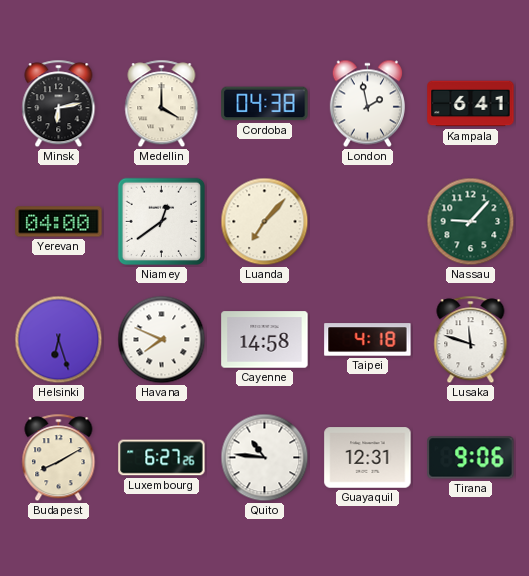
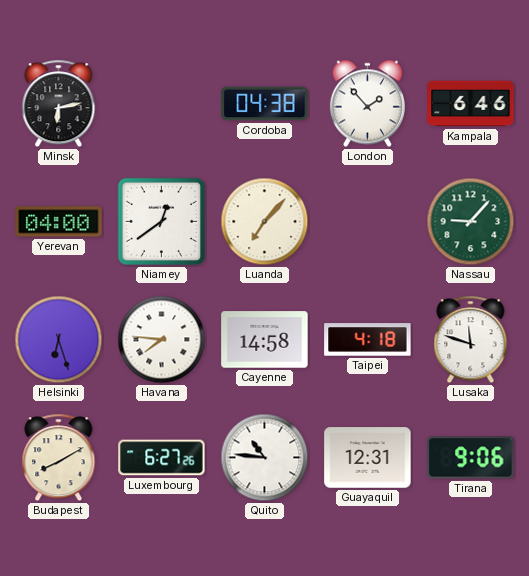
Medellin: 4:00 -> none
London: 1:58 -> 1:53
Kampala: 6:41 -> 6:46
Havana: 7:49 -> 7:46
